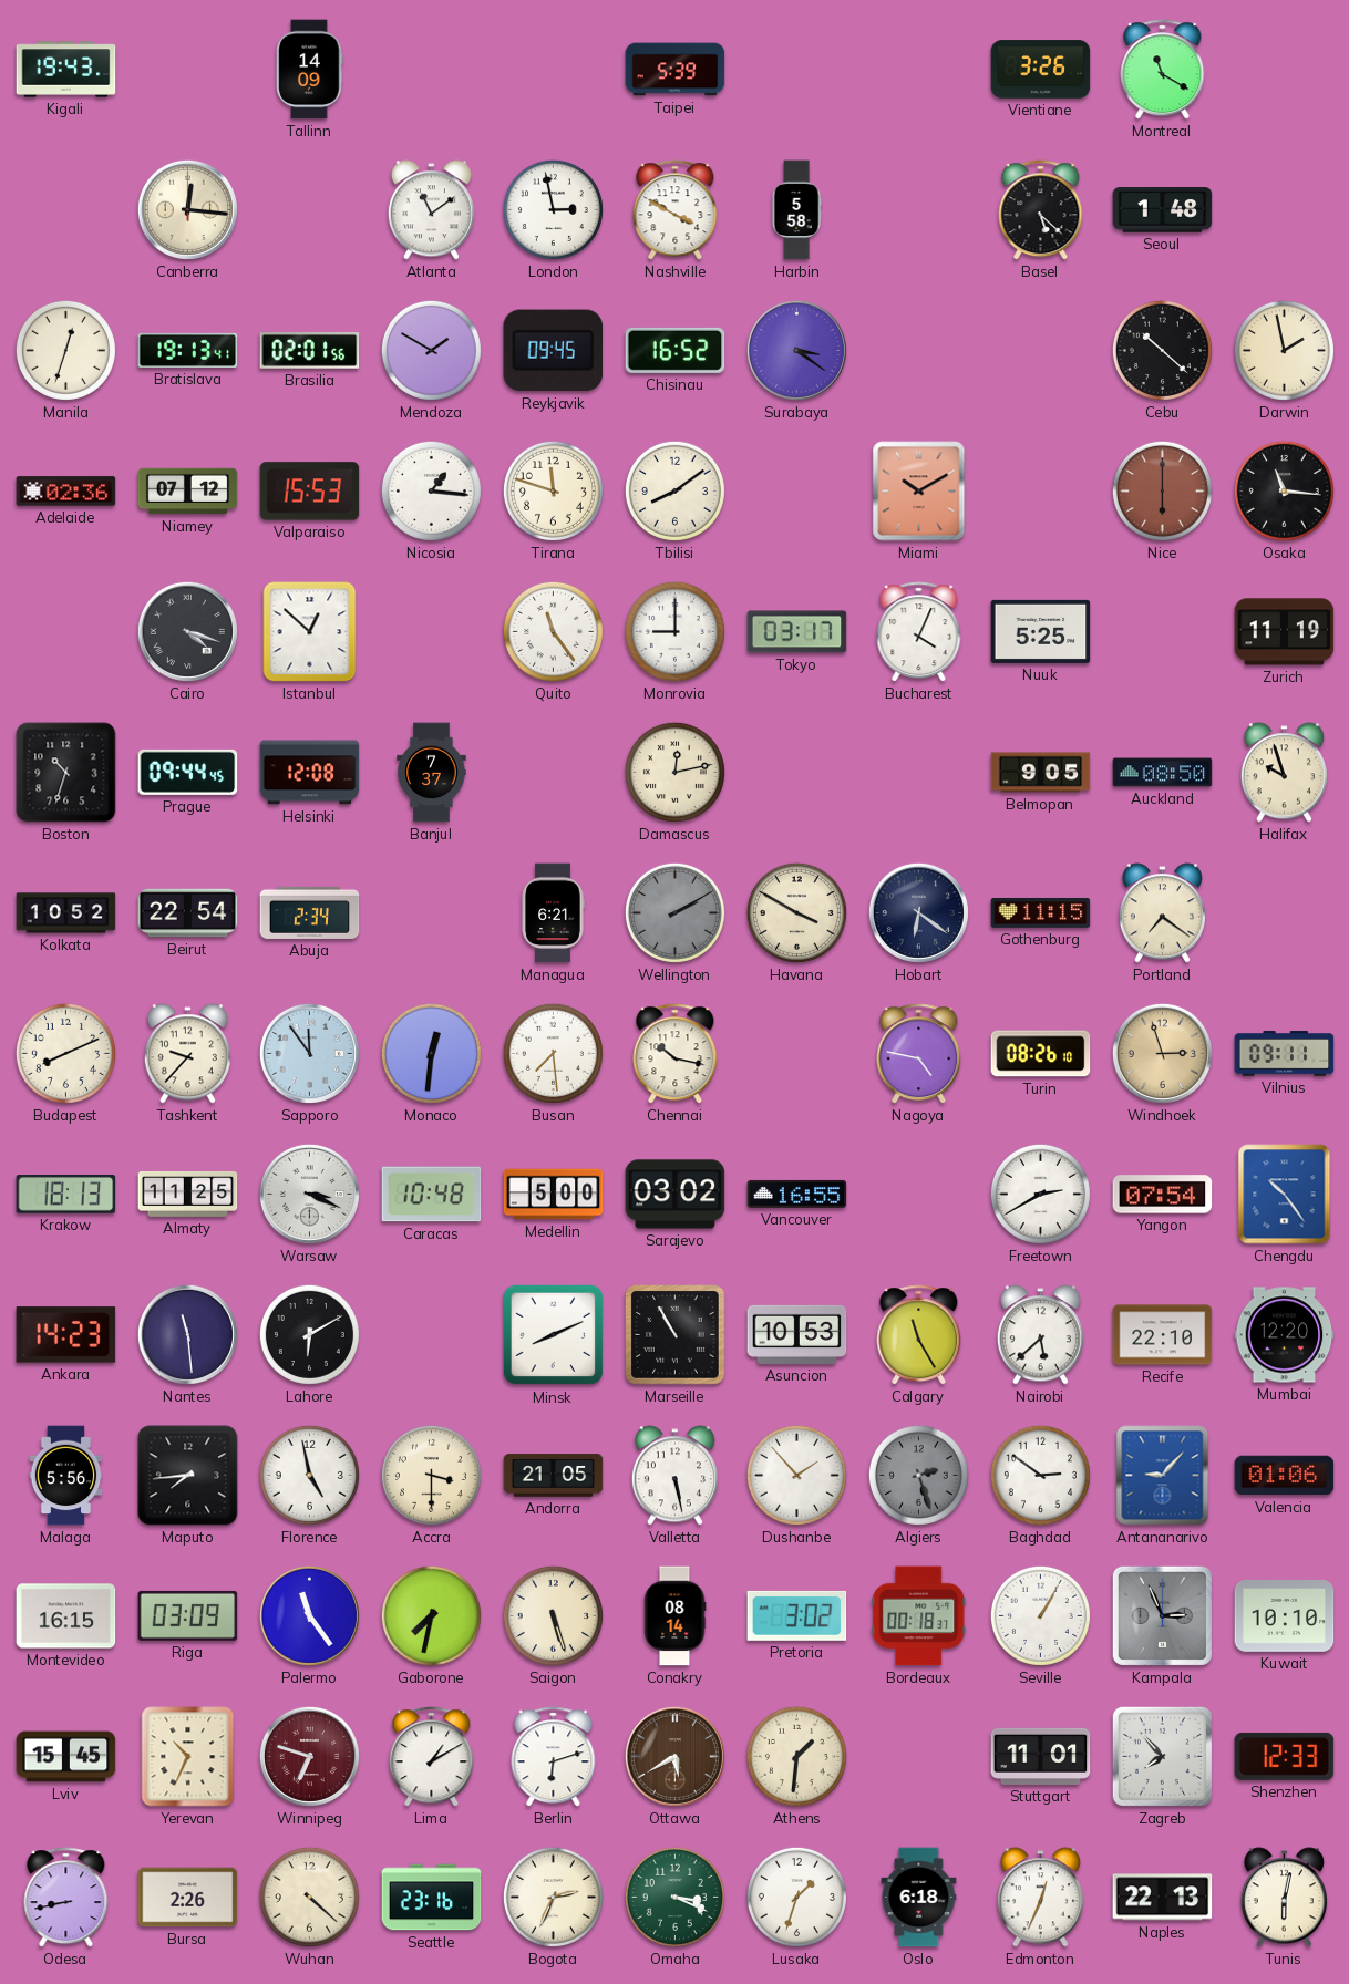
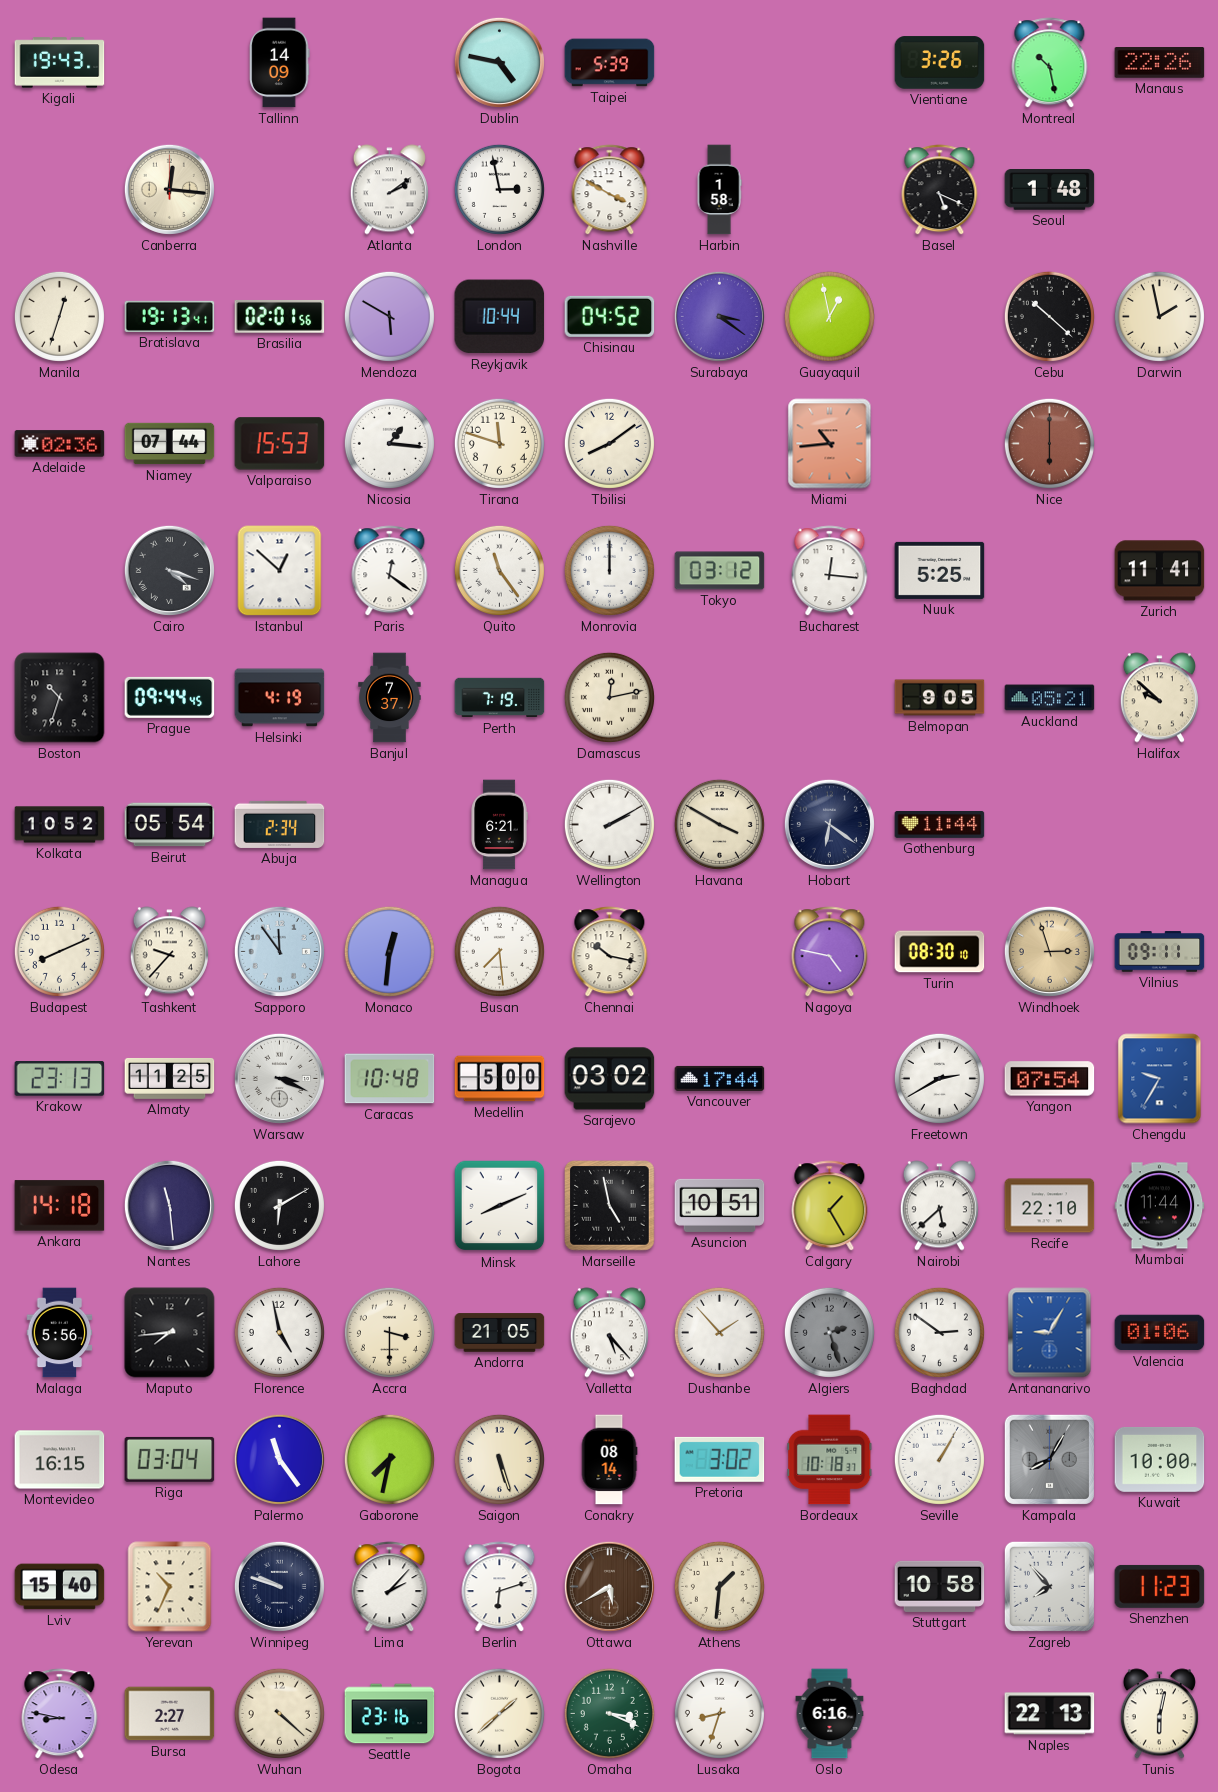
Dublin: none -> 4:47
Montreal: 11:20 -> 10:28
Manaus: none -> 22:26
Atlanta: 11:09 -> 2:09
Harbin: 5:58 -> 1:58
Basel: 5:22 -> 5:19
Mendoza: 1:50 -> 5:50
Reykjavik: 09:45 -> 10:44
Chisinau: 16:52 -> 04:52
Guayaquil: none -> 12:58
Niamey: 07:12 -> 07:44
Miami: 10:10 -> 10:44
Osaka: 11:16 -> none
Paris: none -> 12:21
Monrovia: 9:00 -> 12:00
Tokyo: 03:17 -> 03:12
Bucharest: 4:04 -> 12:16
Zurich: 11:19 -> 11:41
Helsinki: 12:08 -> 4:19
Perth: none -> 7:19
Auckland: 08:50 -> 05:21
Halifax: 9:57 -> 9:52
Beirut: 22:54 -> 05:54
Wellington dial: grey -> white
Gothenburg: 11:15 -> 11:44
Portland: 7:21 -> none
Turin: 08:26 -> 08:30
Krakow: 18:13 -> 23:13
Vancouver: 16:55 -> 17:44
Chengdu: 10:24 -> 9:35
Ankara: 14:23 -> 14:18
Marseille: 10:55 -> 4:58
Asuncion: 10:53 -> 10:51
Calgary: 11:25 -> 1:25
Mumbai: 12:20 -> 11:44
Valletta: 5:28 -> 5:23
Antananarivo: 9:07 -> 9:05
Riga: 03:09 -> 03:04
Bordeaux: 00:18 -> 10:18
Kampala: 2:56 -> 8:05
Kuwait: 10:10 -> 10:00
Lviv: 15:45 -> 15:40
Winnipeg: 6:48 -> 9:48
Winnipeg dial: burgundy -> navy
Lima: 1:10 -> 2:07
Stuttgart: 11:01 -> 10:58
Shenzhen: 12:33 -> 11:23
Odesa: 8:43 -> 8:47
Bursa: 2:26 -> 2:27
Bogota: 2:34 -> 1:38
Lusaka: 1:33 -> 8:33
Oslo: 6:18 -> 6:16
Edmonton: 12:34 -> none
